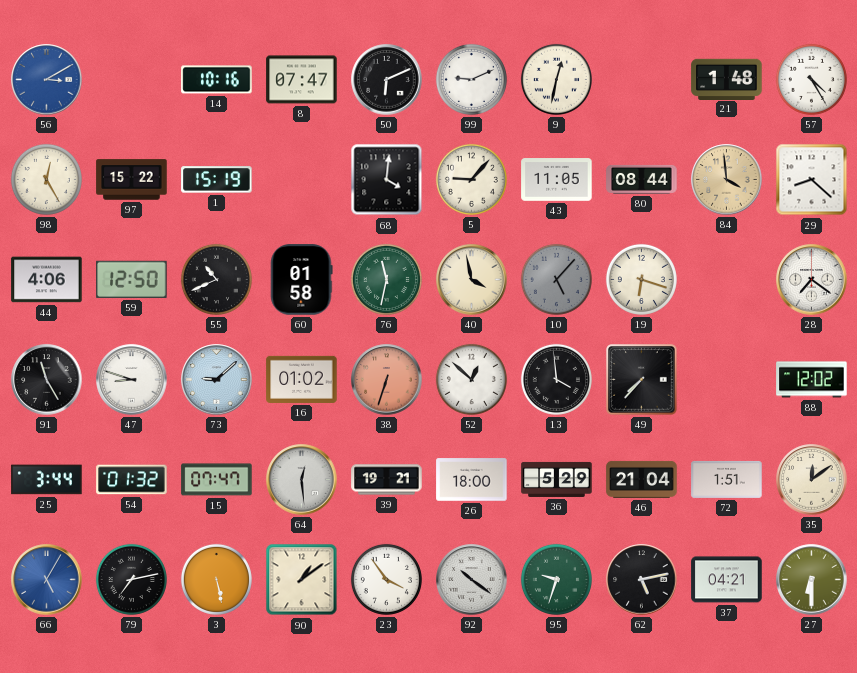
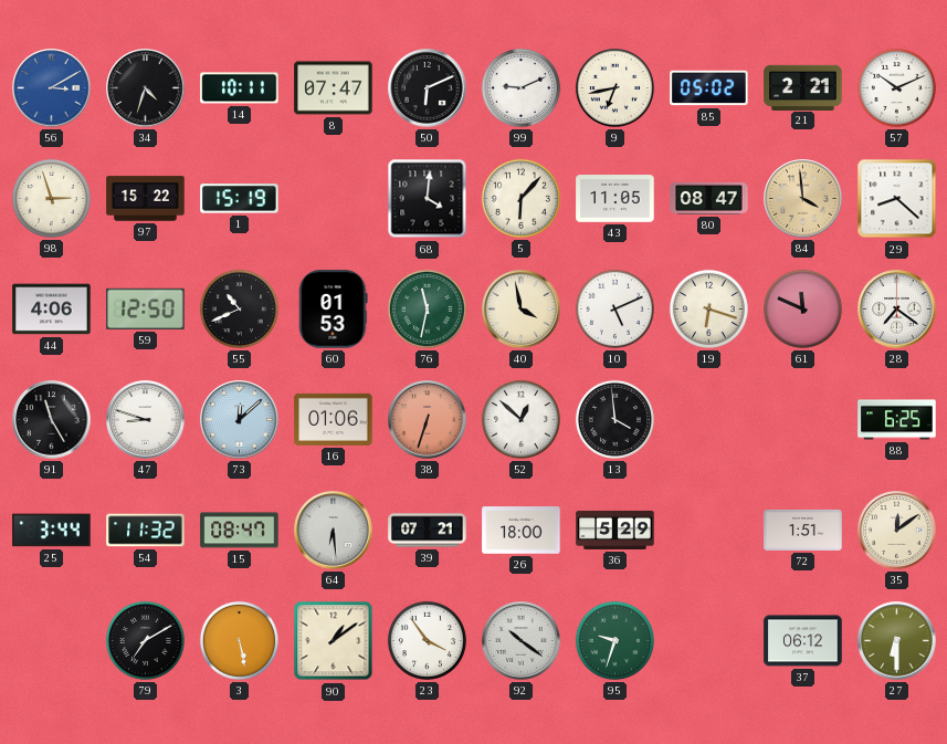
34: none -> 4:33
14: 10:16 -> 10:11
9: 12:32 -> 6:43
85: none -> 05:02
21: 1:48 -> 2:21
57: 4:25 -> 10:11
98: 12:25 -> 2:57
5: 9:07 -> 6:07
80: 08:44 -> 08:47
60: 01:58 -> 01:53
10: 5:07 -> 5:11
10 dial: grey -> white
61: none -> 11:49
73: 9:08 -> 12:08
16: 01:02 -> 01:06
49: 7:37 -> none
88: 12:02 -> 6:25
54: 01:32 -> 11:32
15: 07:47 -> 08:47
64: 12:29 -> 6:29
39: 19:21 -> 07:21
46: 21:04 -> none
66: 5:05 -> none
79: 7:13 -> 7:10
62: 5:13 -> none
37: 04:21 -> 06:12
